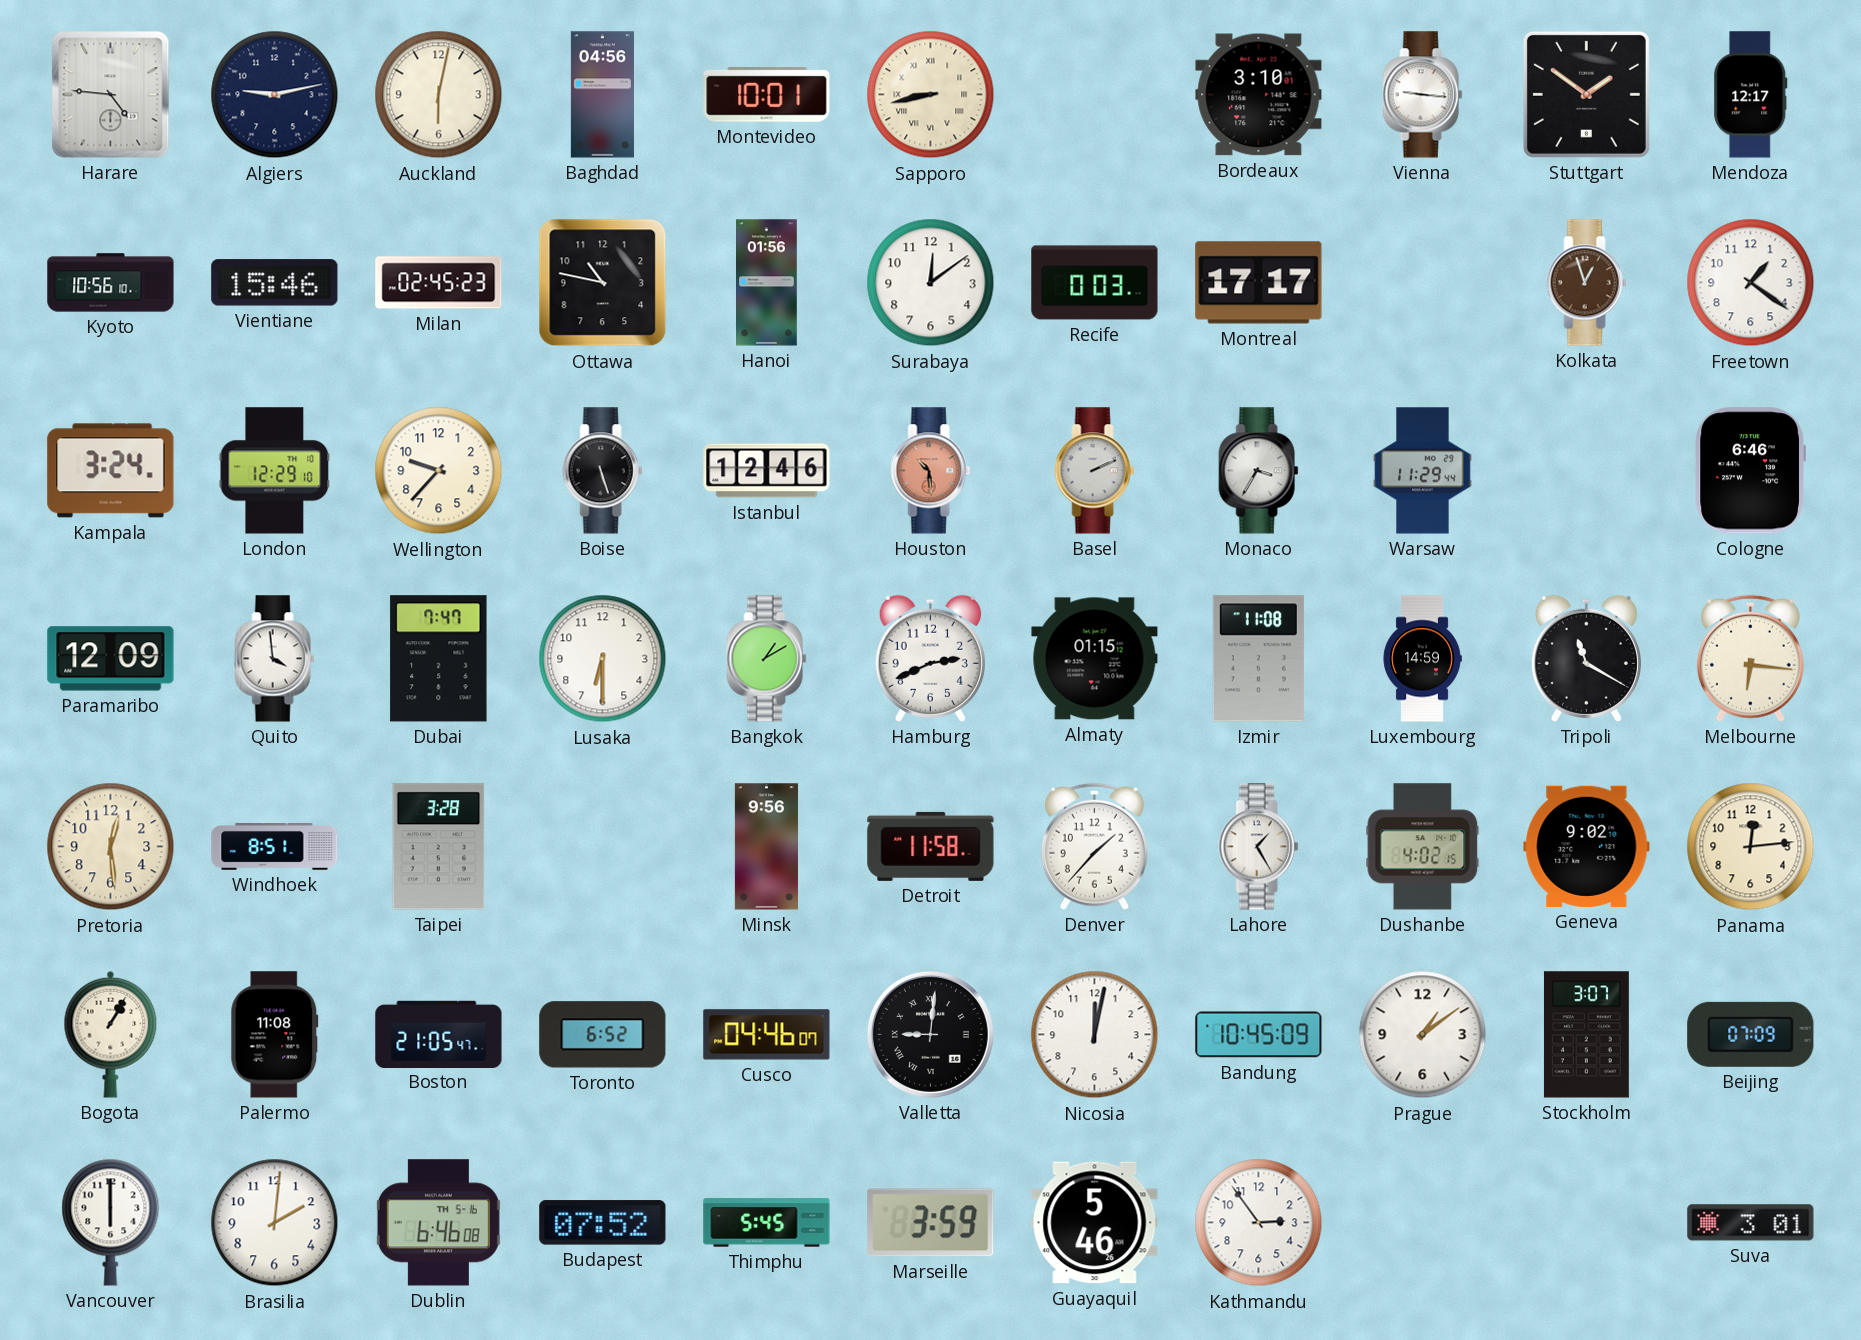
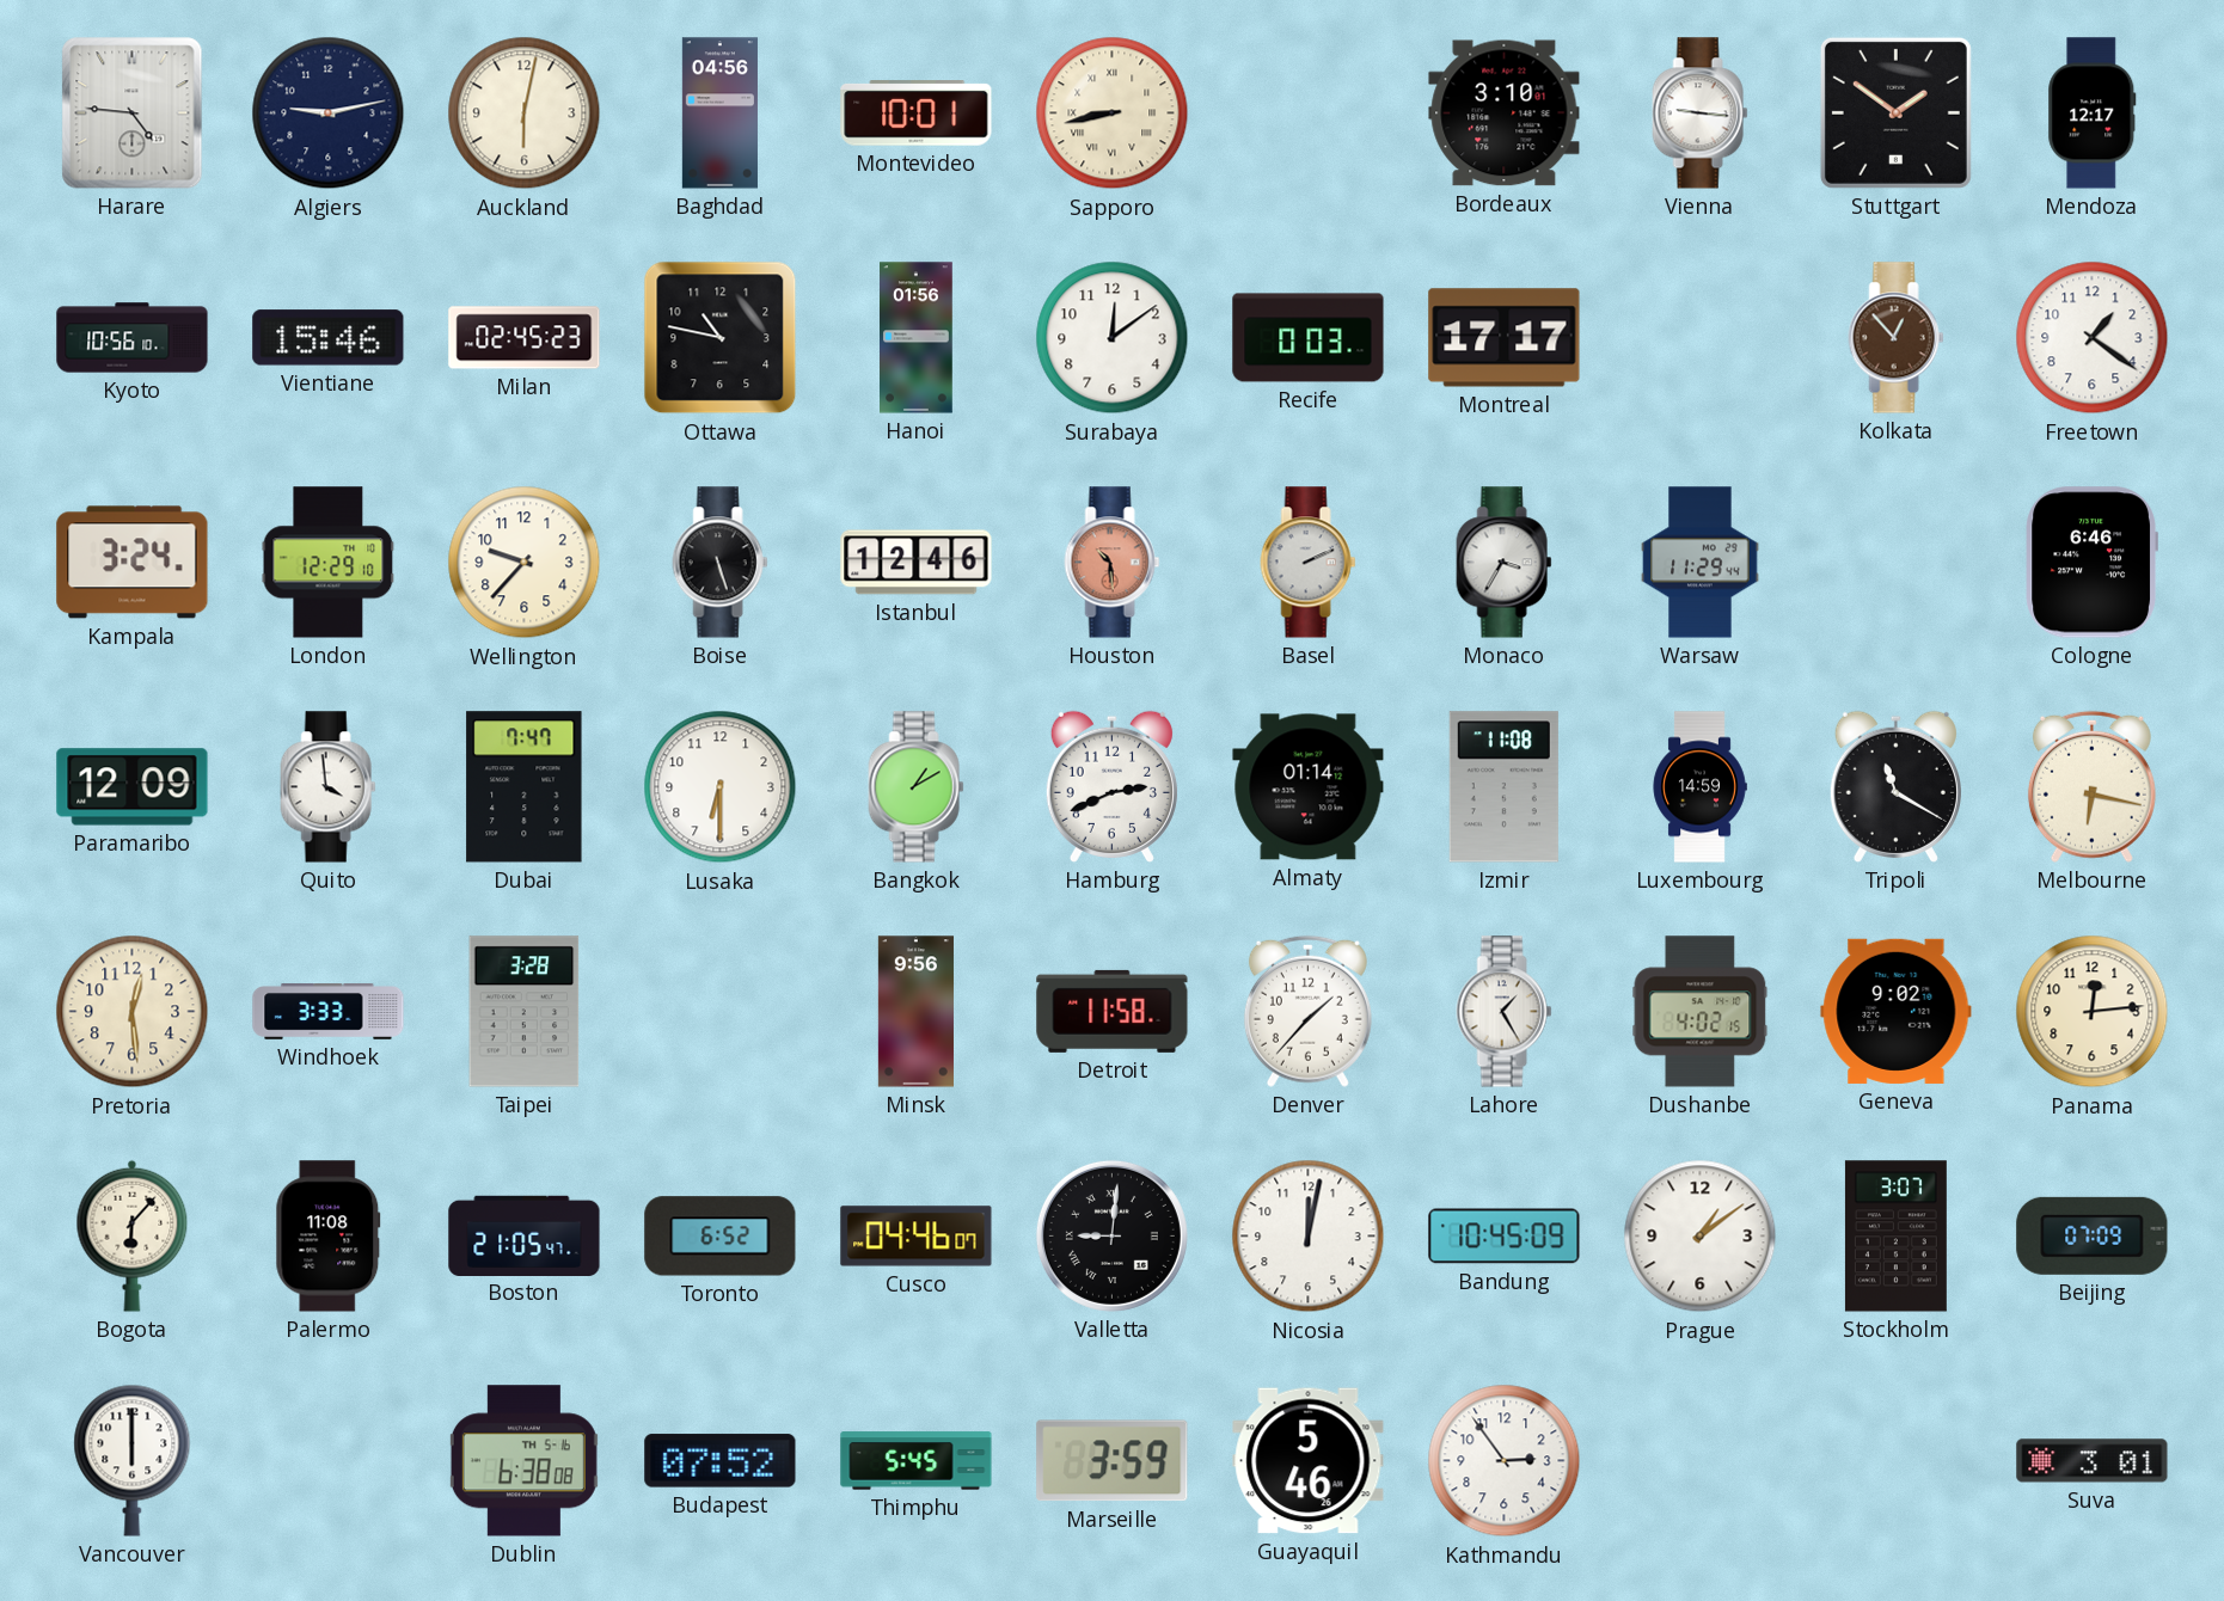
Kolkata: 12:57 -> 12:53
Almaty: 01:15 -> 01:14
Melbourne: 6:16 -> 6:17
Windhoek: 8:51 -> 3:33
Bogota: 1:05 -> 6:07
Brasilia: 2:01 -> none
Dublin: 6:46 -> 6:38
